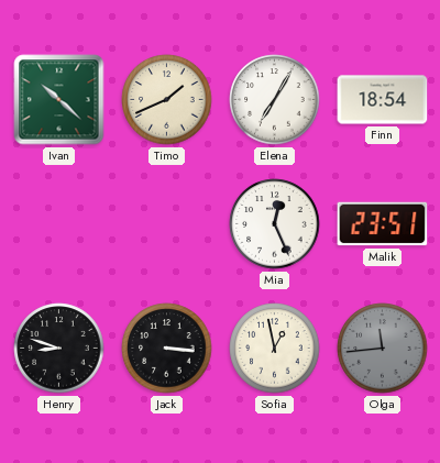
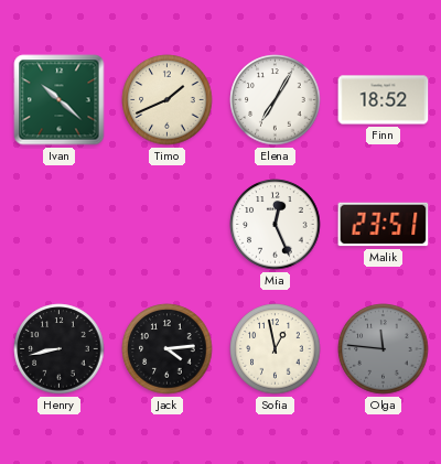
Finn: 18:54 -> 18:52
Henry: 8:48 -> 8:43
Jack: 3:16 -> 4:14
Olga: 11:44 -> 11:46
